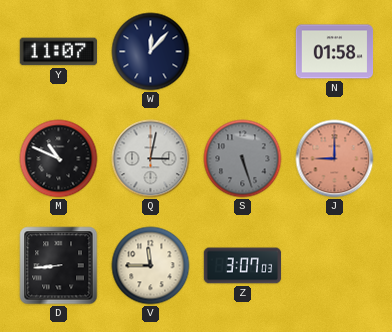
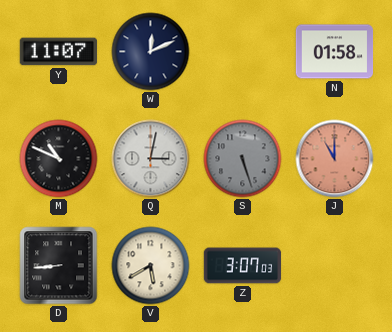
W: 12:07 -> 12:11
J: 9:00 -> 11:00
V: 11:45 -> 5:40
